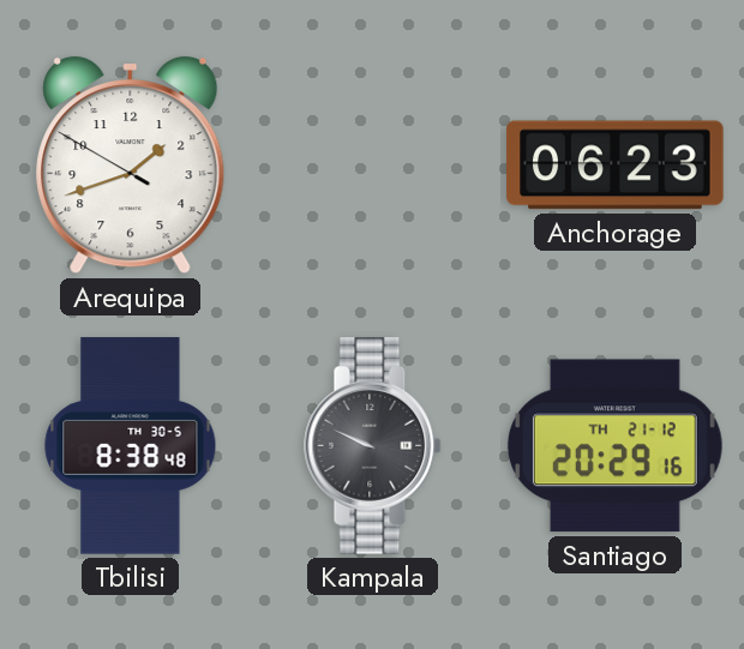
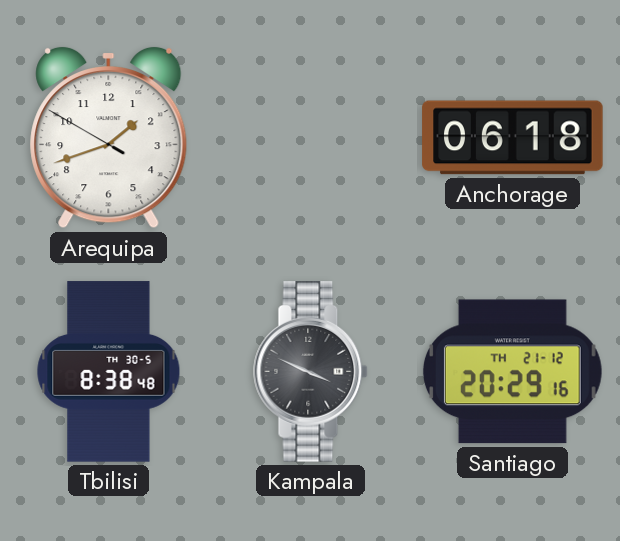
Anchorage: 06:23 -> 06:18
Kampala: 9:49 -> 3:49
